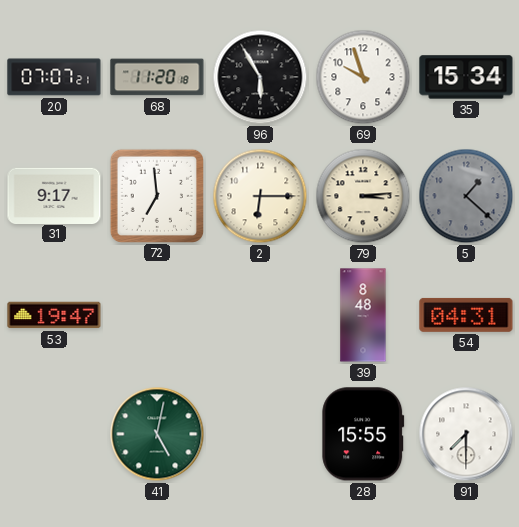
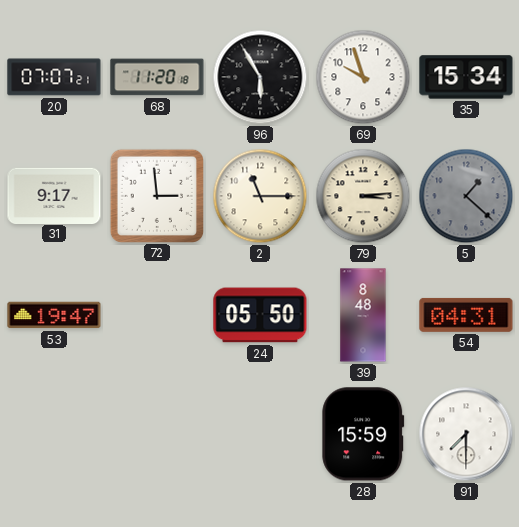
72: 6:59 -> 2:59
2: 6:15 -> 11:15
24: none -> 05:50
41: 5:02 -> none
28: 15:55 -> 15:59
